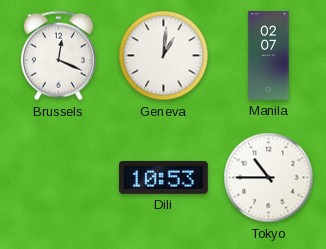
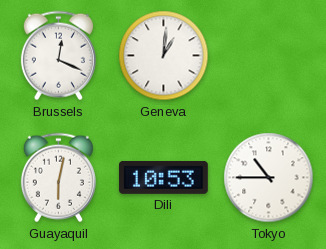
Manila: 02:07 -> none
Guayaquil: none -> 6:02
